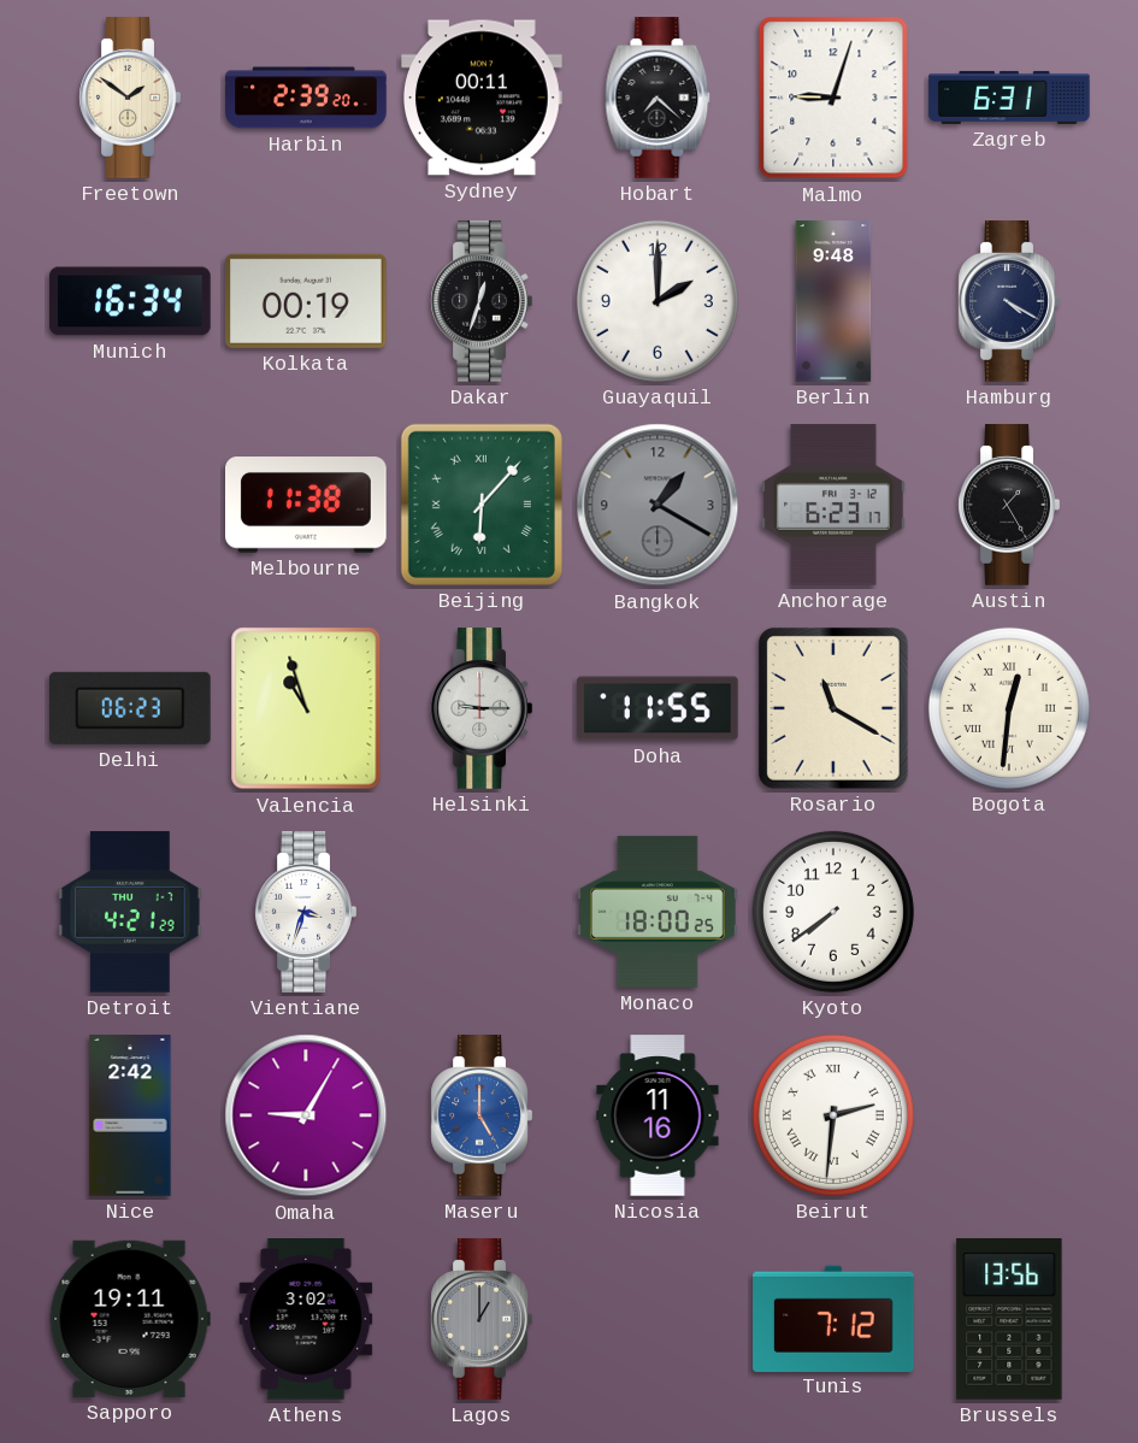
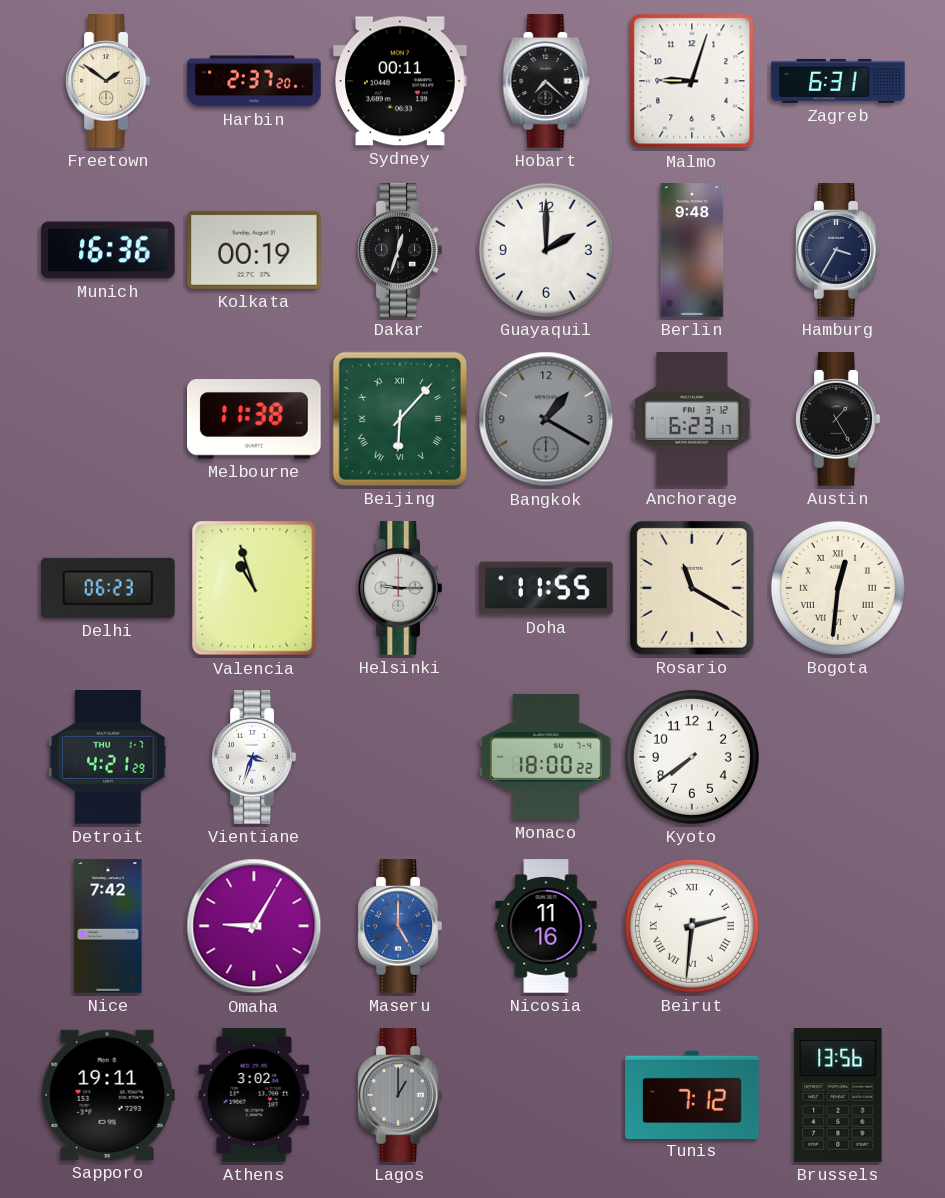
Harbin: 2:39 -> 2:37
Munich: 16:34 -> 16:36
Hamburg: 4:20 -> 3:35
Monaco: 18:00:25 -> 18:00:22
Nice: 2:42 -> 7:42
